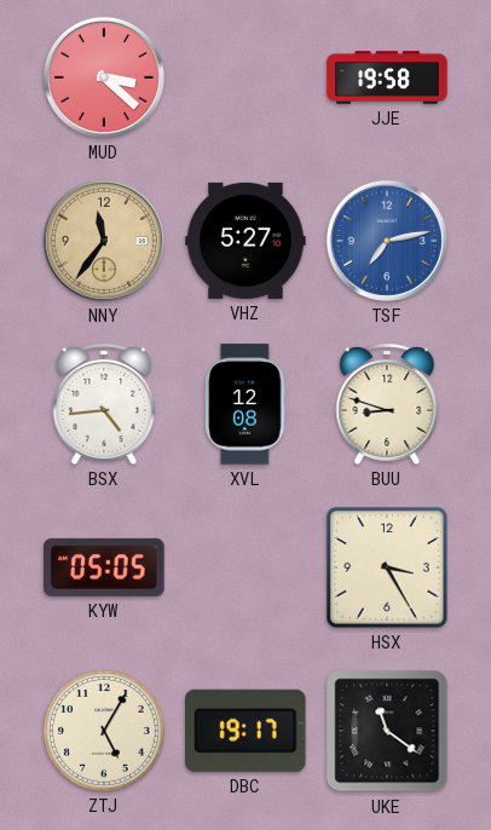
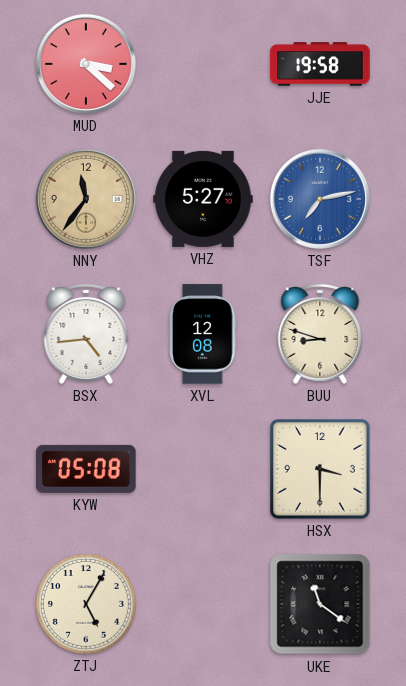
KYW: 05:05 -> 05:08
HSX: 3:25 -> 3:30
DBC: 19:17 -> none
